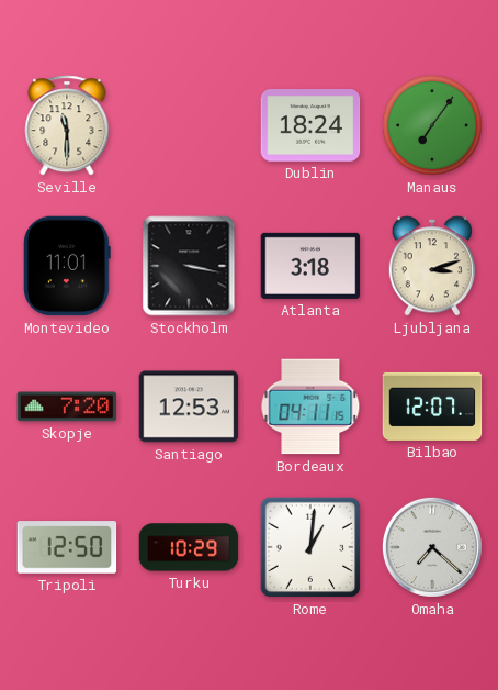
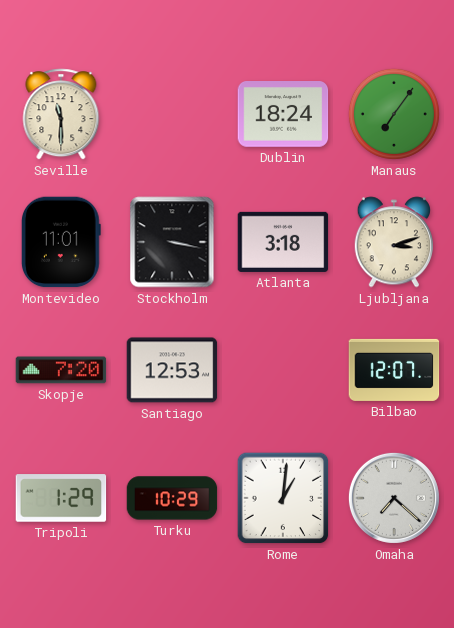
Bordeaux: 04:11 -> none
Tripoli: 12:50 -> 1:29
